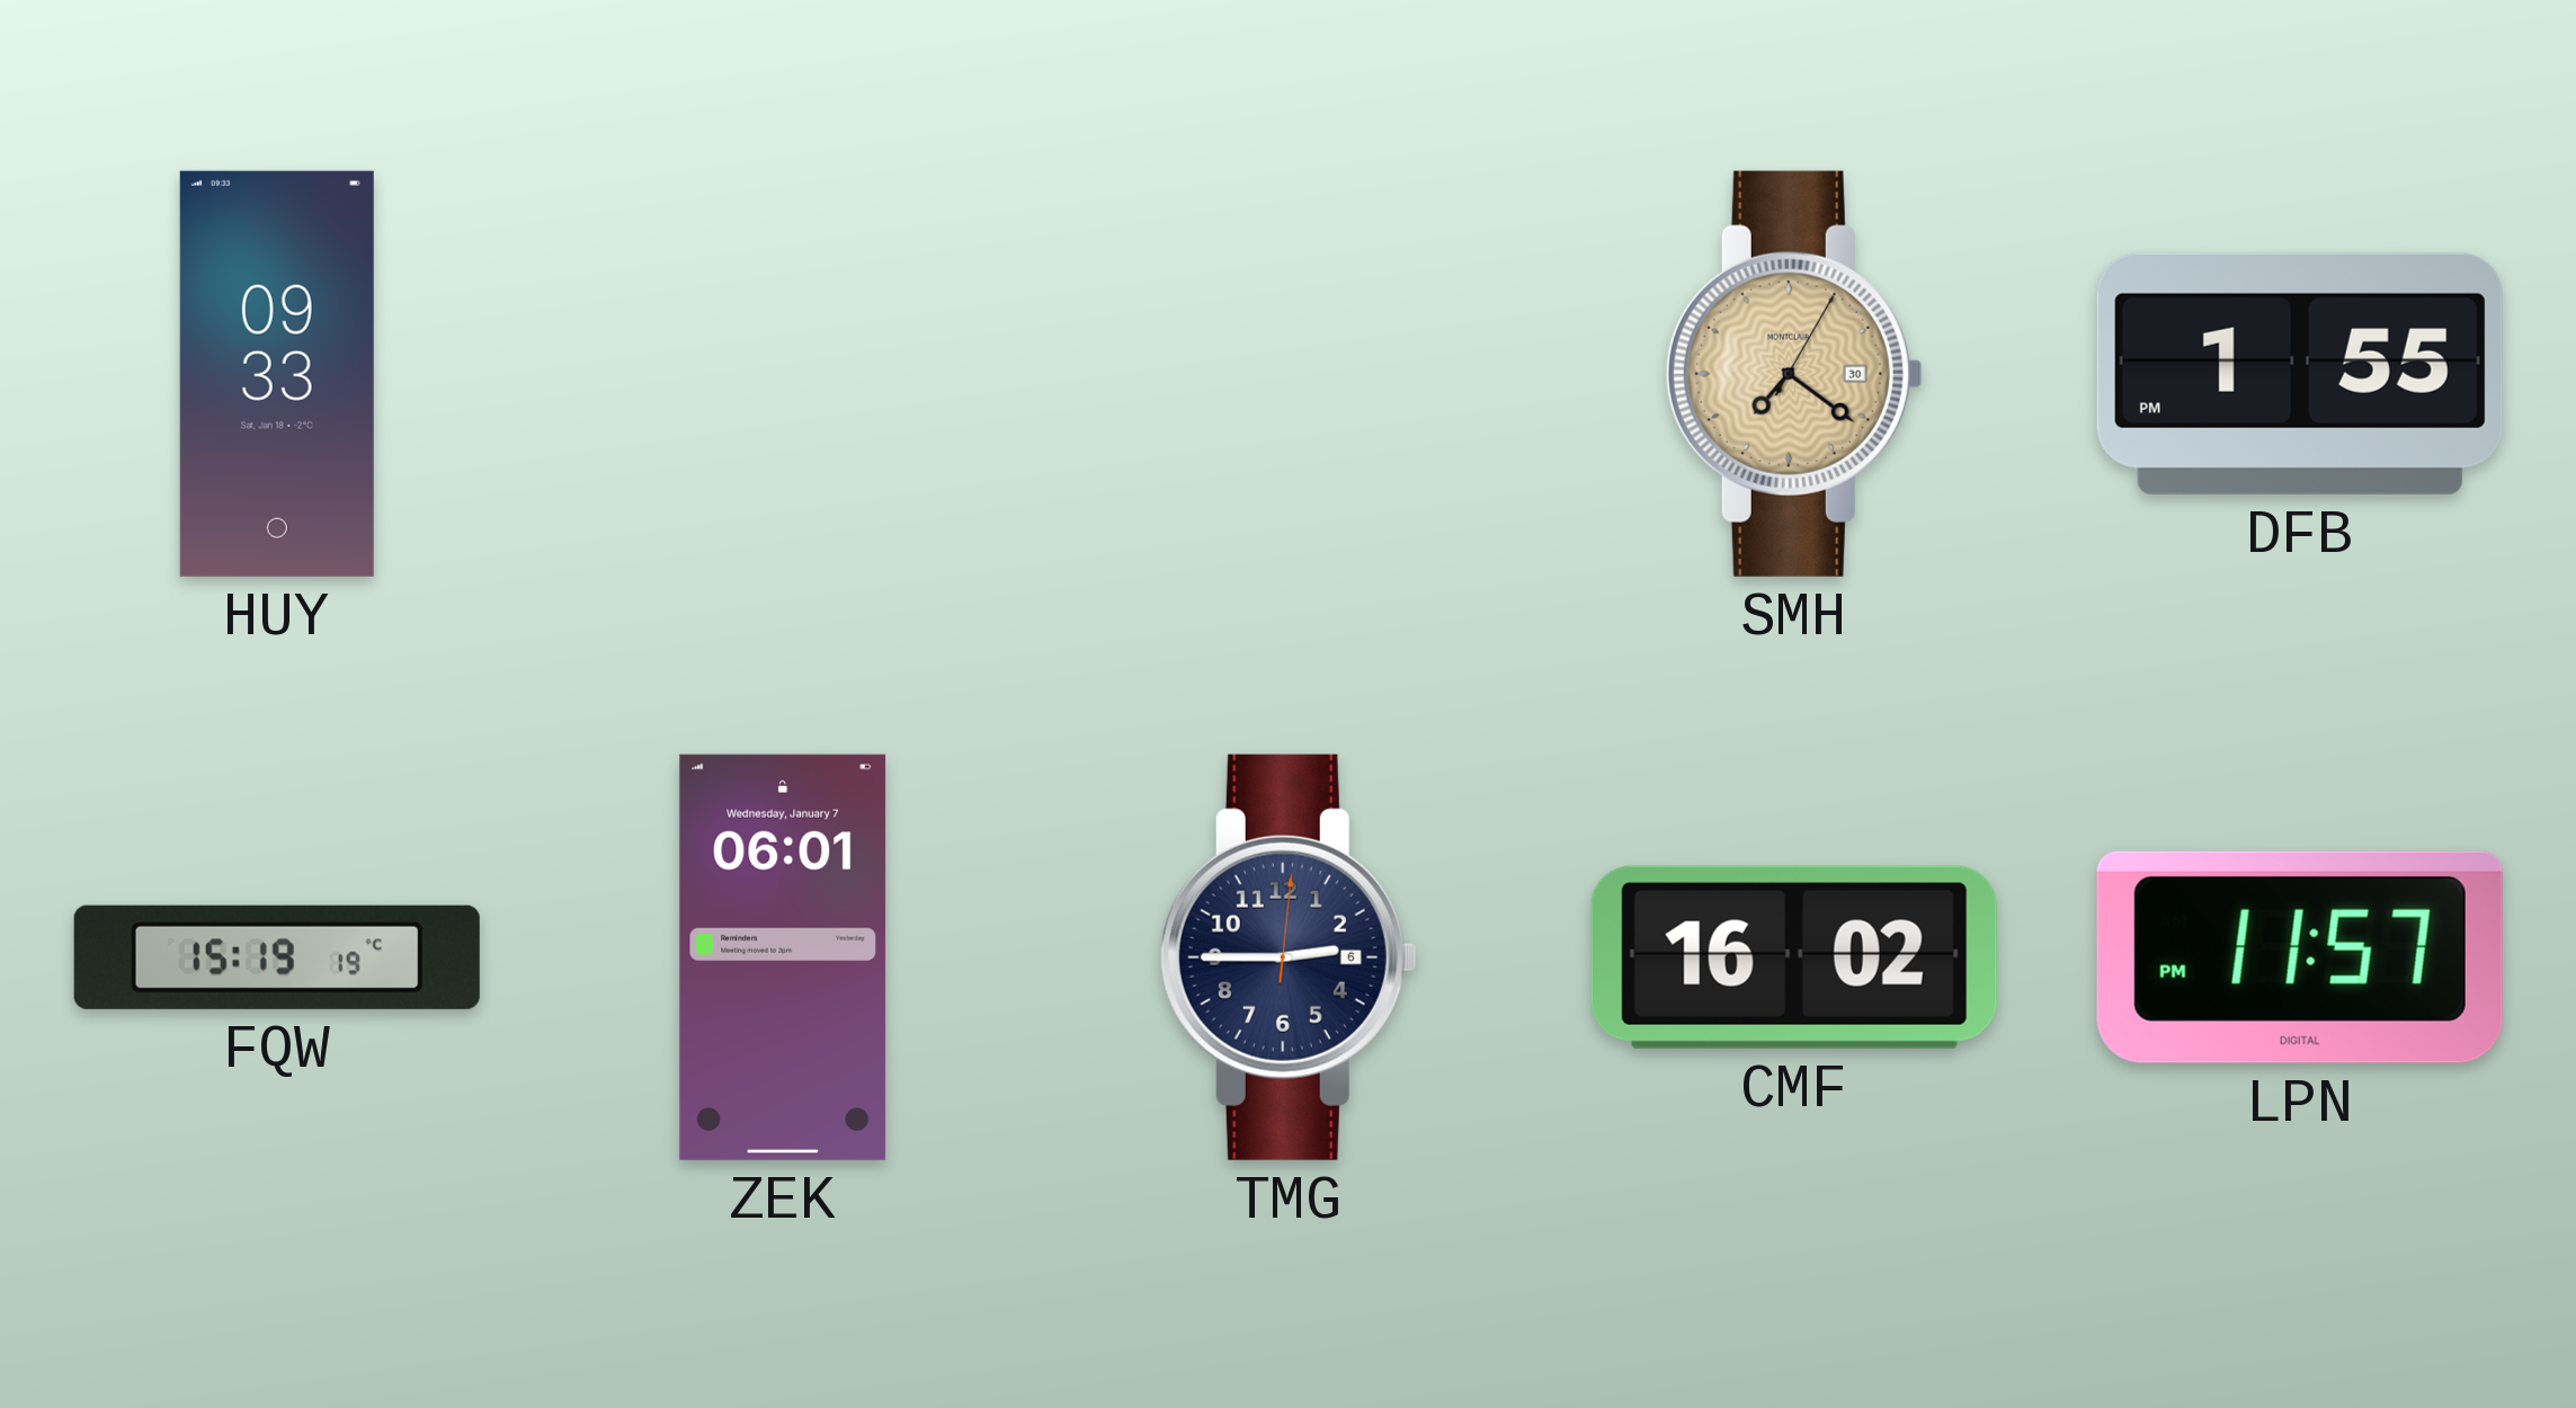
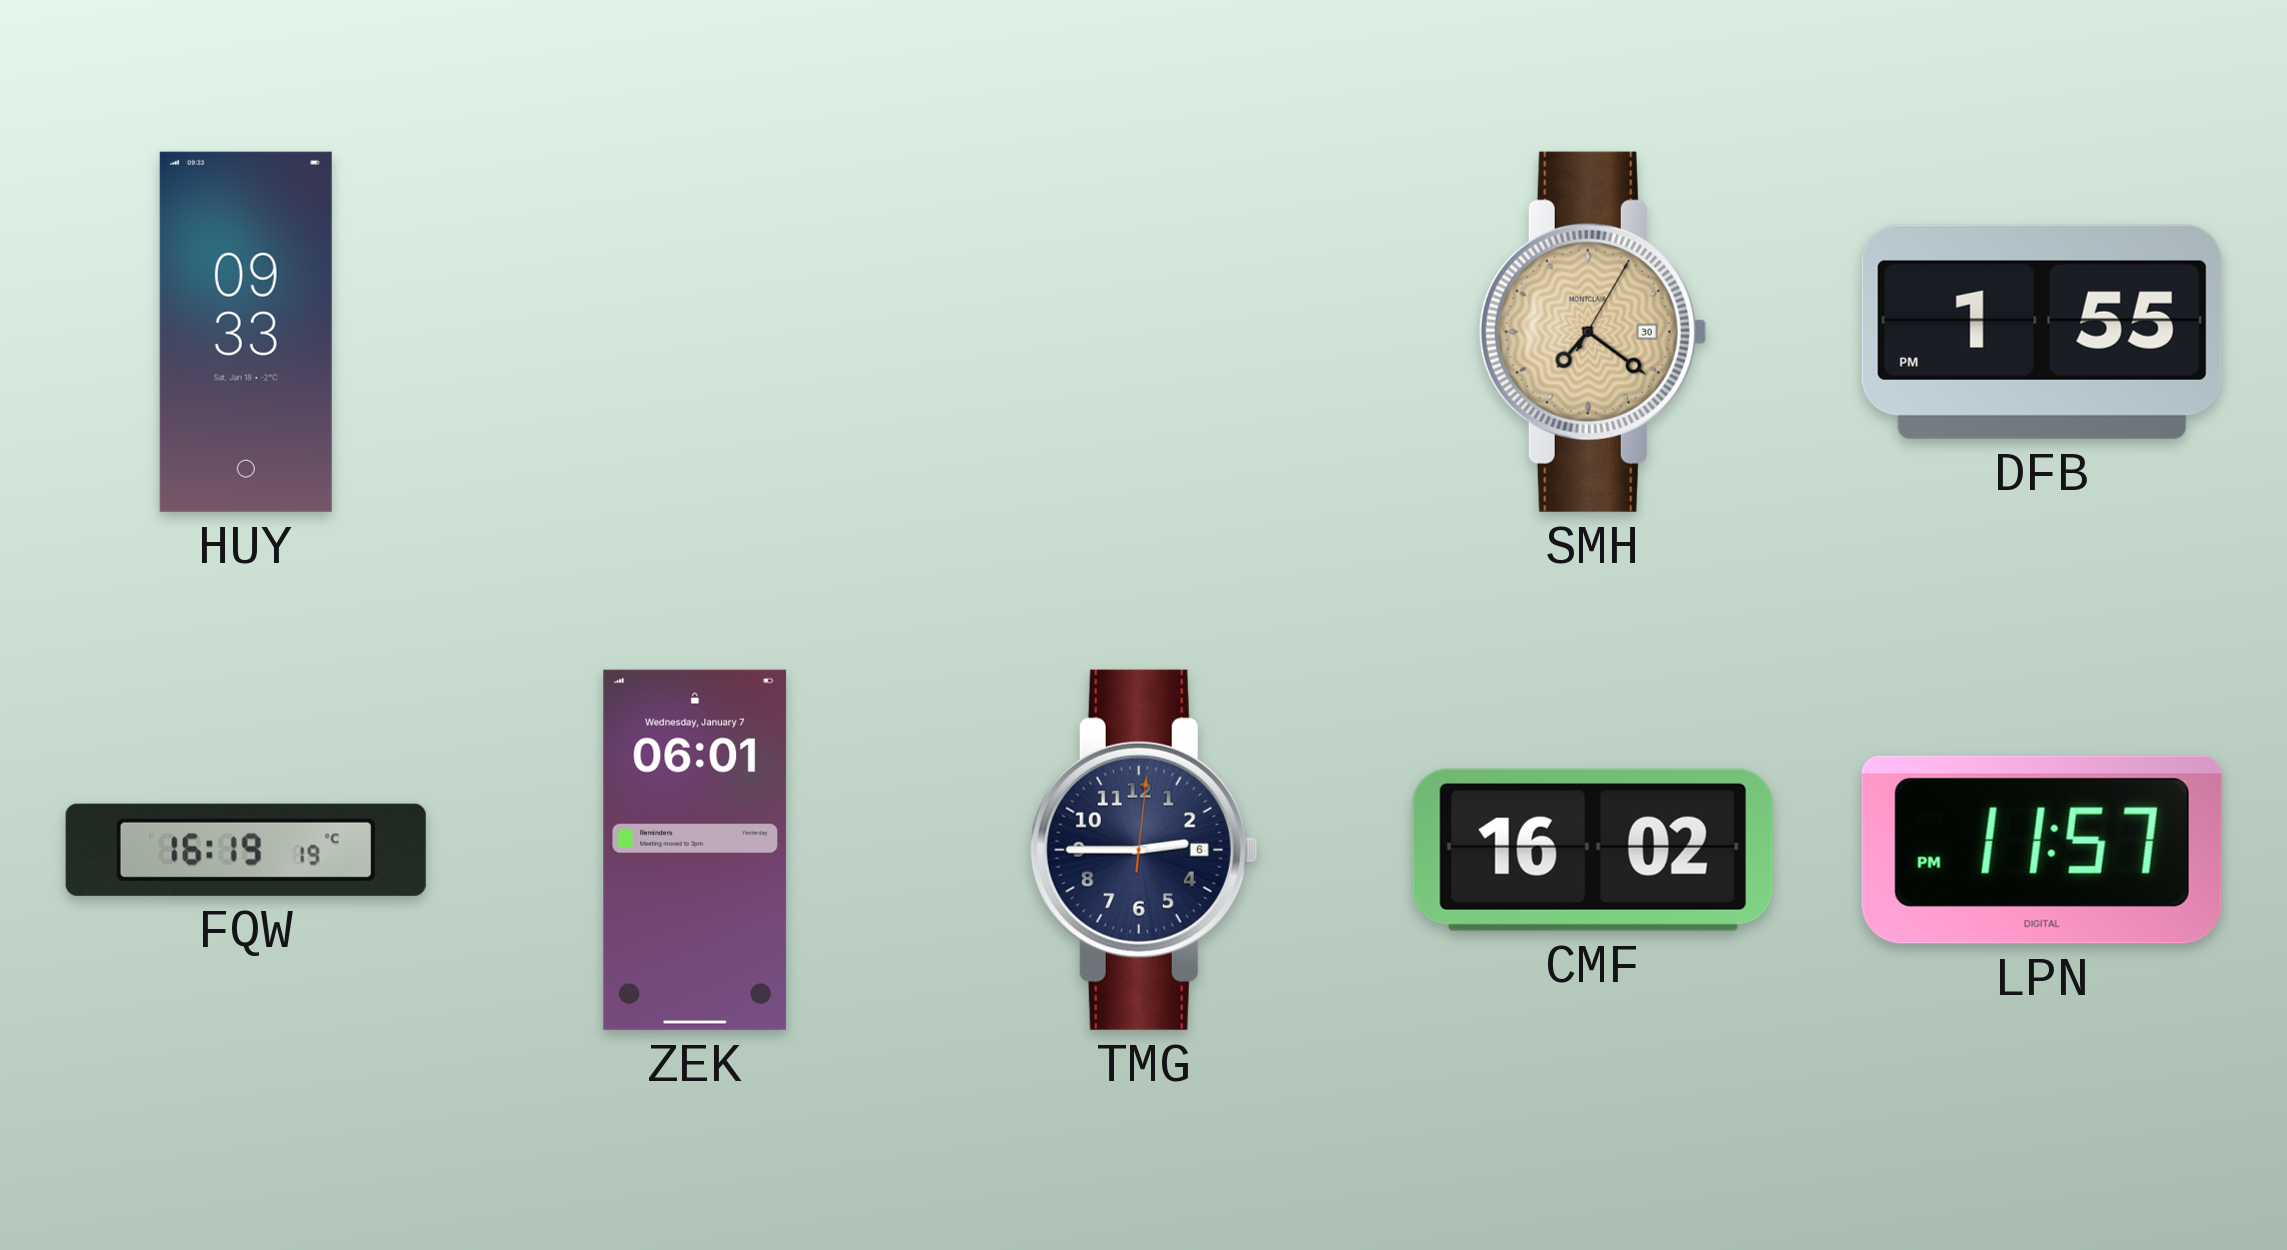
FQW: 15:19 -> 16:19
